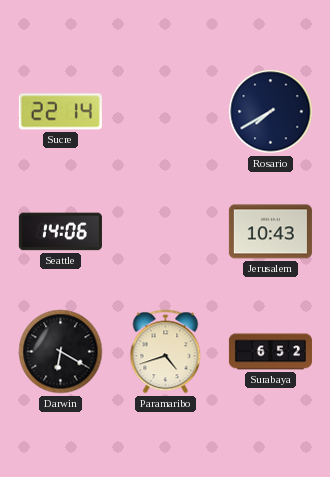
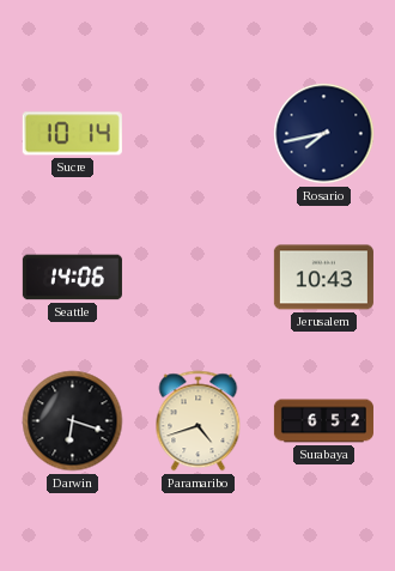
Sucre: 22:14 -> 10:14
Rosario: 7:40 -> 7:43
Darwin: 6:20 -> 6:18
